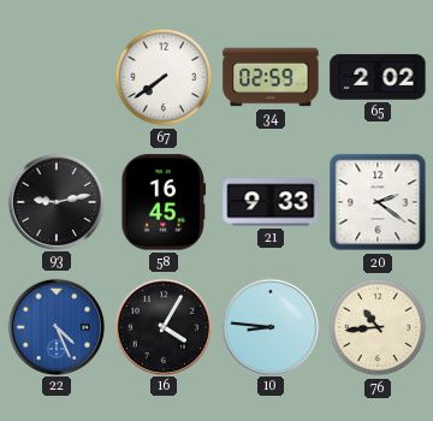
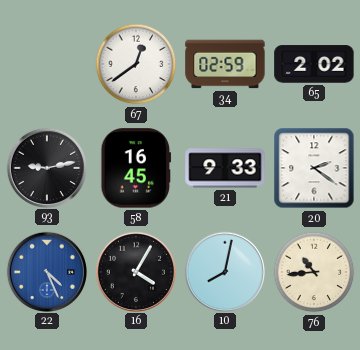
67: 7:39 -> 12:39
10: 8:46 -> 8:02
